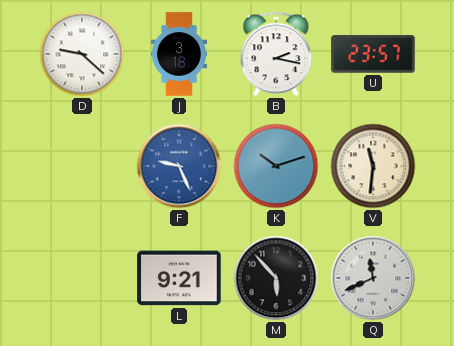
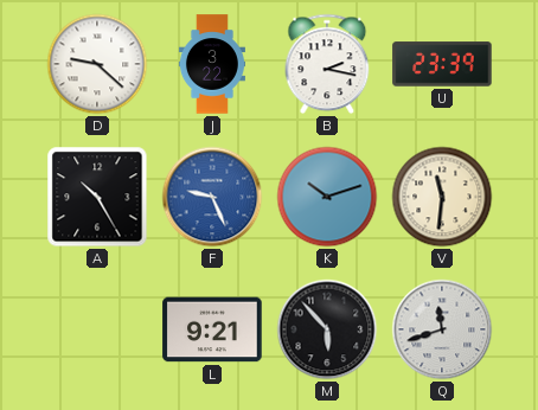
J: 3:18 -> 3:22
U: 23:57 -> 23:39
A: none -> 10:25
Q: 11:41 -> 11:42
